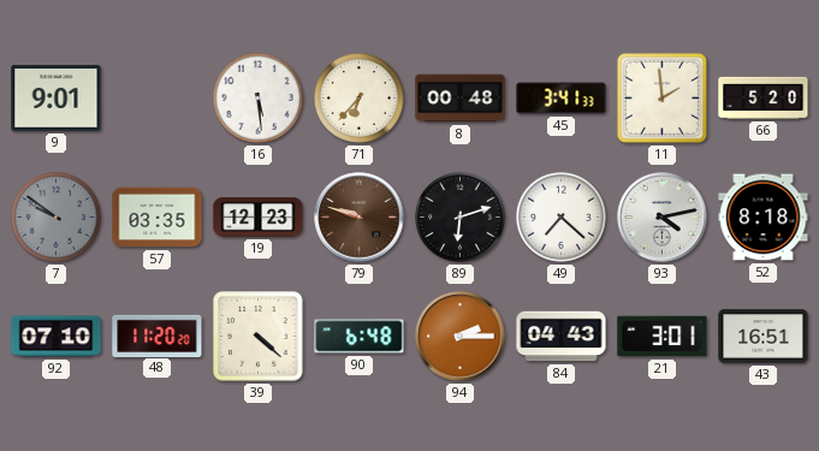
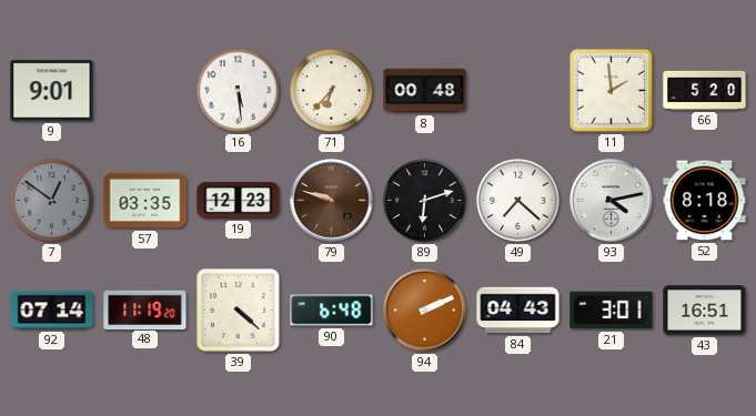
45: 3:41 -> none
7: 9:51 -> 12:51
92: 07:10 -> 07:14
48: 11:20 -> 11:19
94: 2:15 -> 2:11
